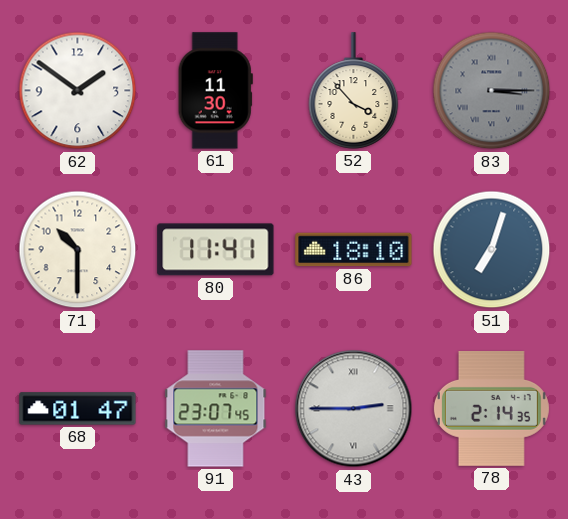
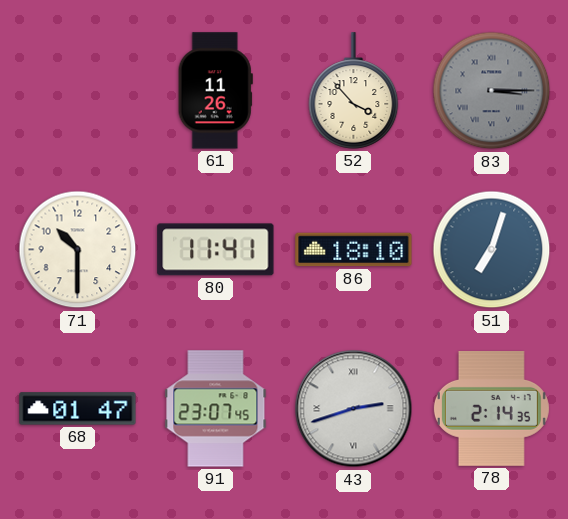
62: 1:51 -> none
61: 11:30 -> 11:26
43: 2:45 -> 2:42
